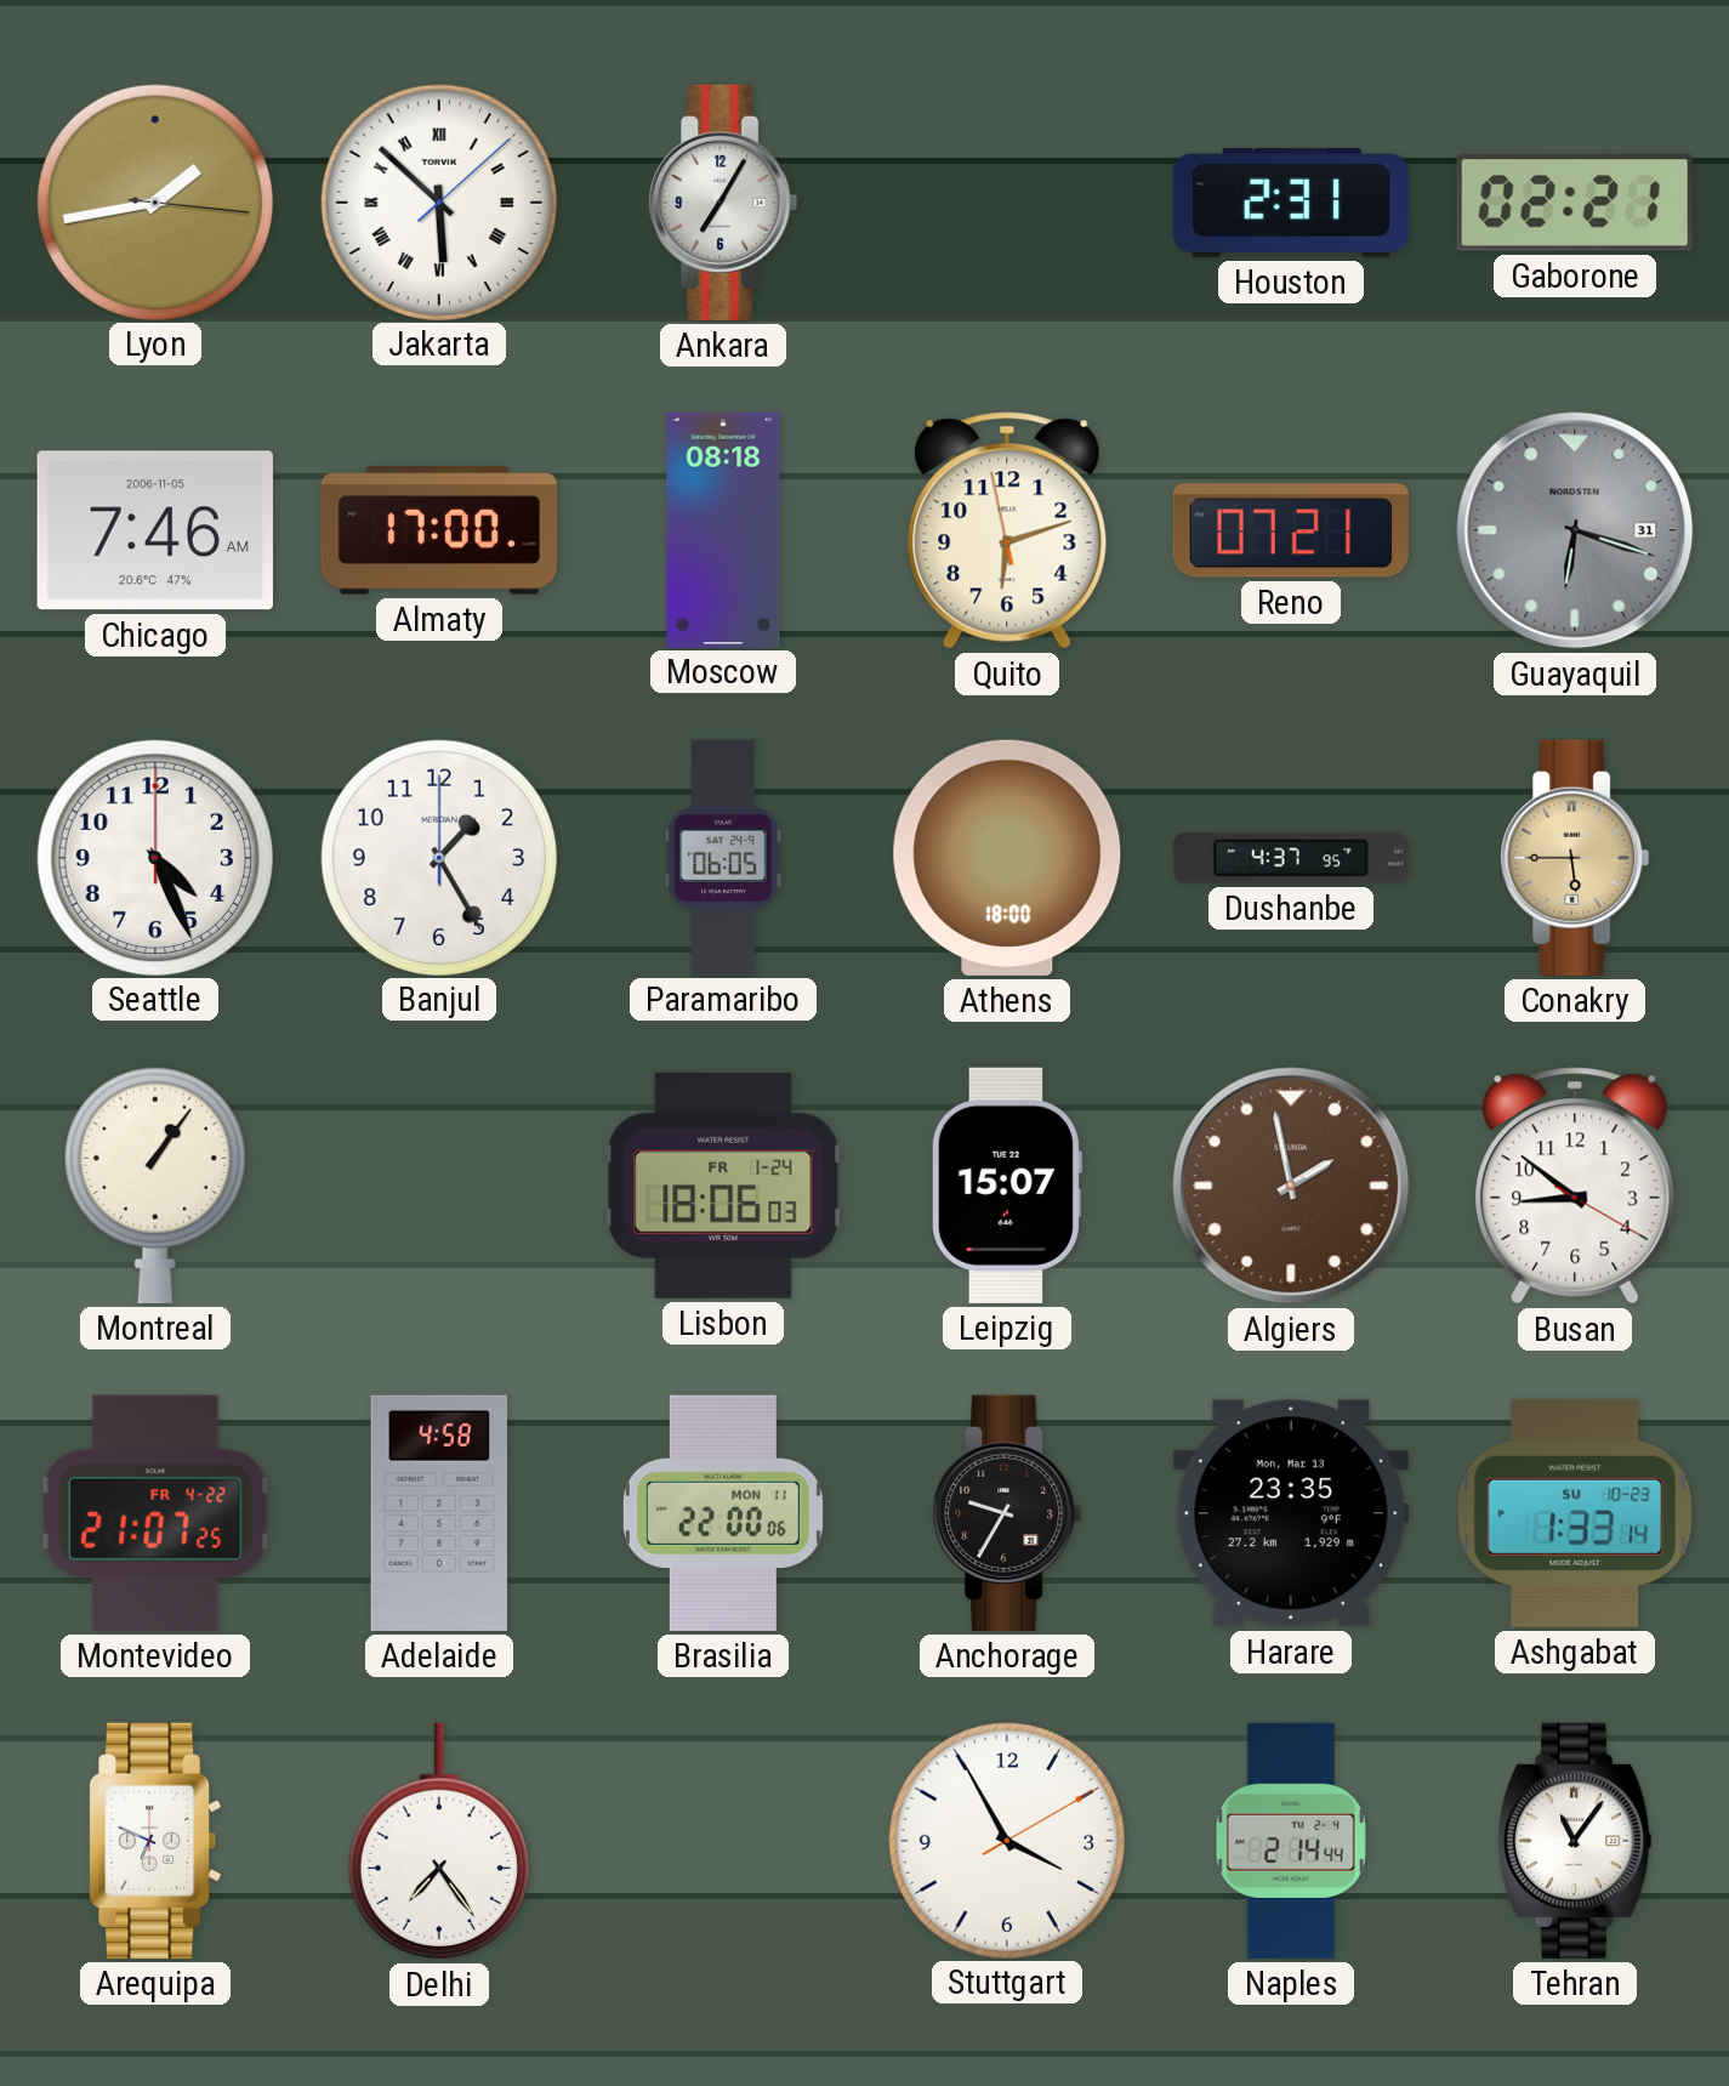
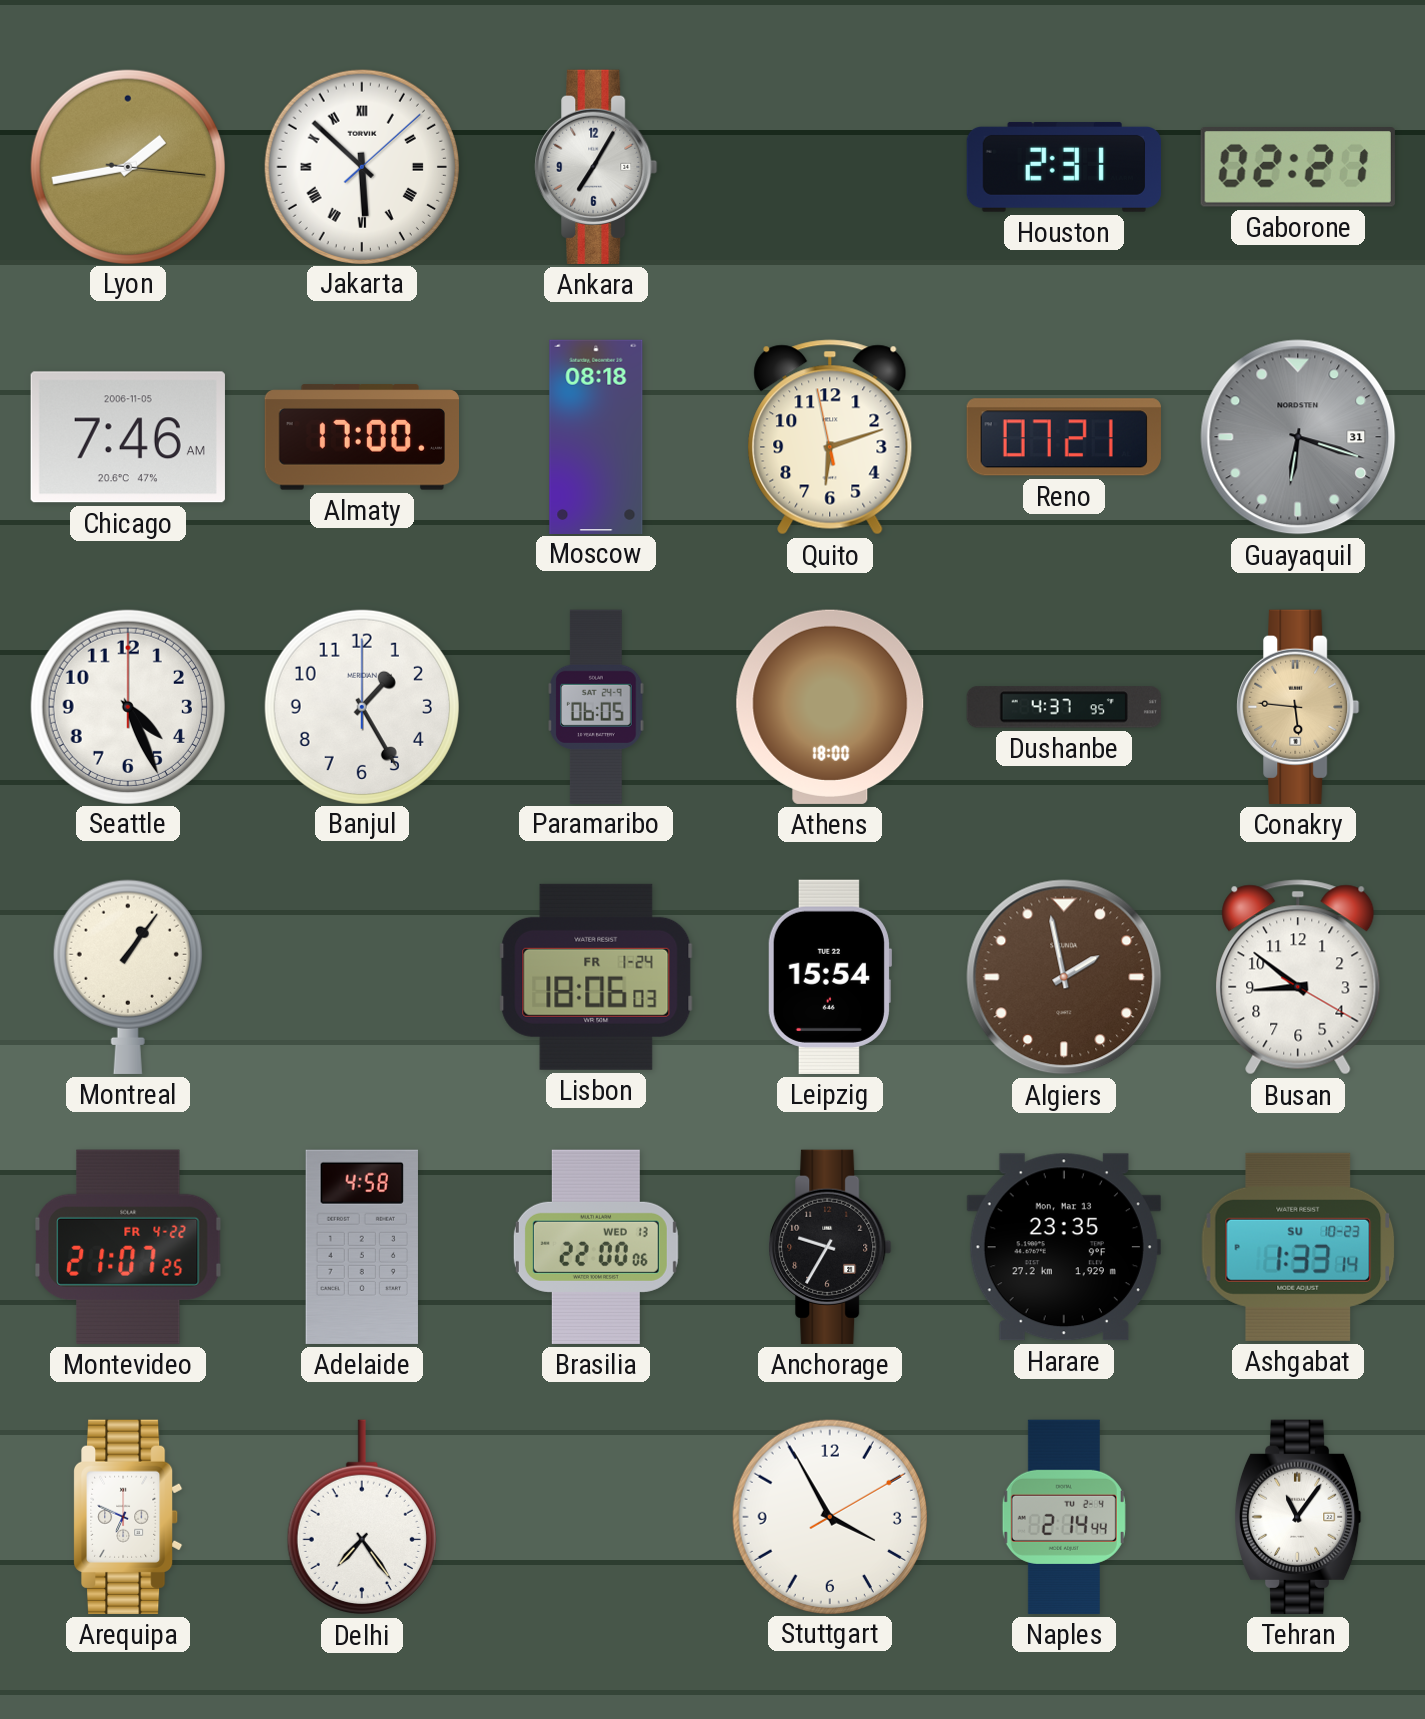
Conakry: 5:45 -> 5:46
Leipzig: 15:07 -> 15:54
Brasilia date: MON 11 -> WED 13
